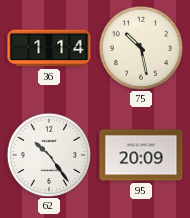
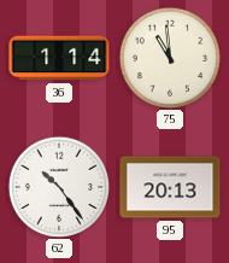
75: 10:28 -> 10:59
95: 20:09 -> 20:13
